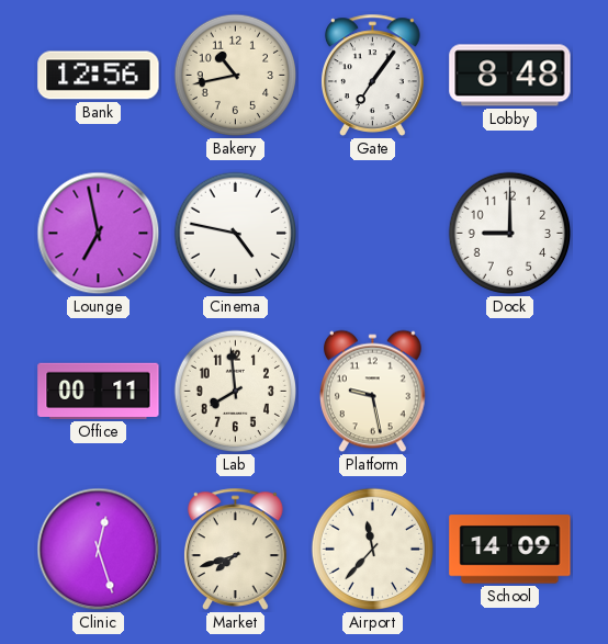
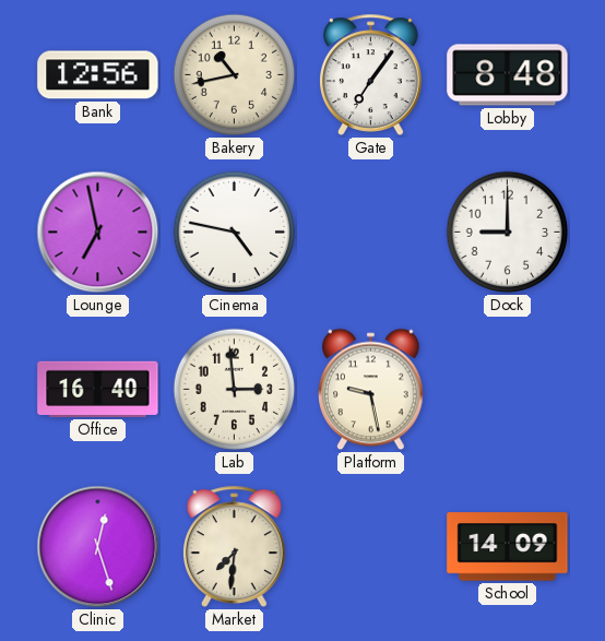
Office: 00:11 -> 16:40
Lab: 7:59 -> 2:59
Market: 7:42 -> 7:31
Airport: 11:37 -> none
